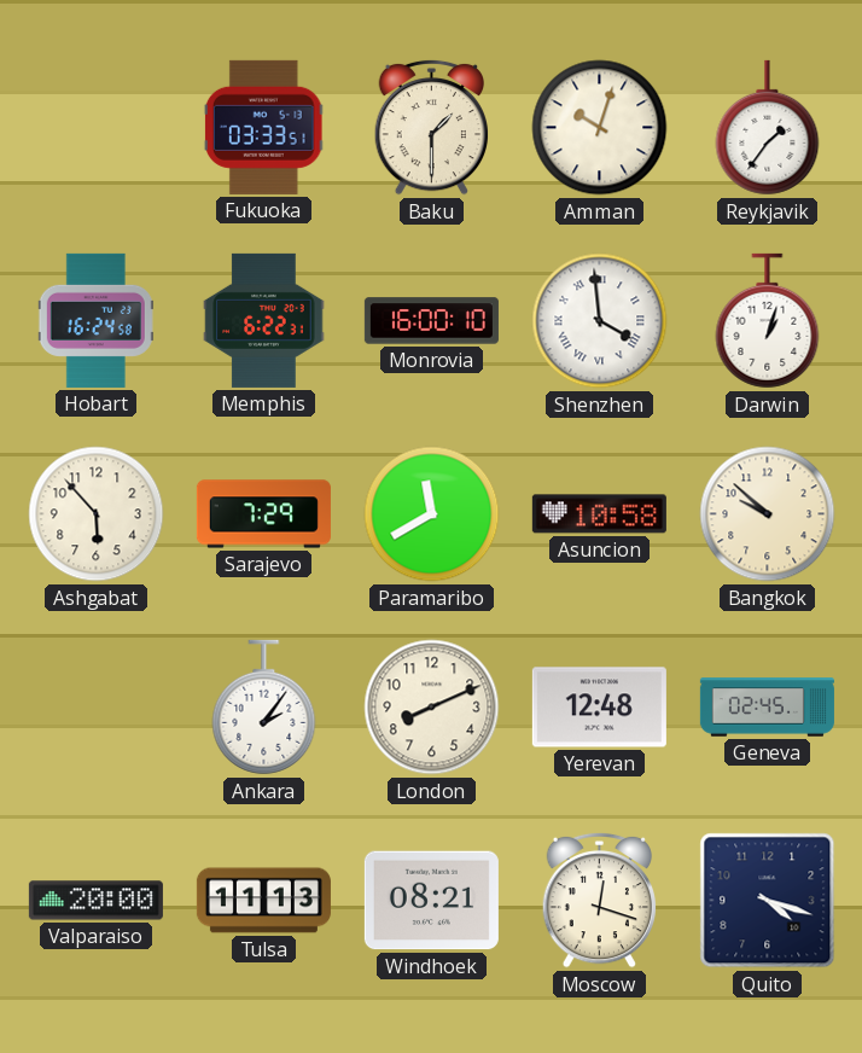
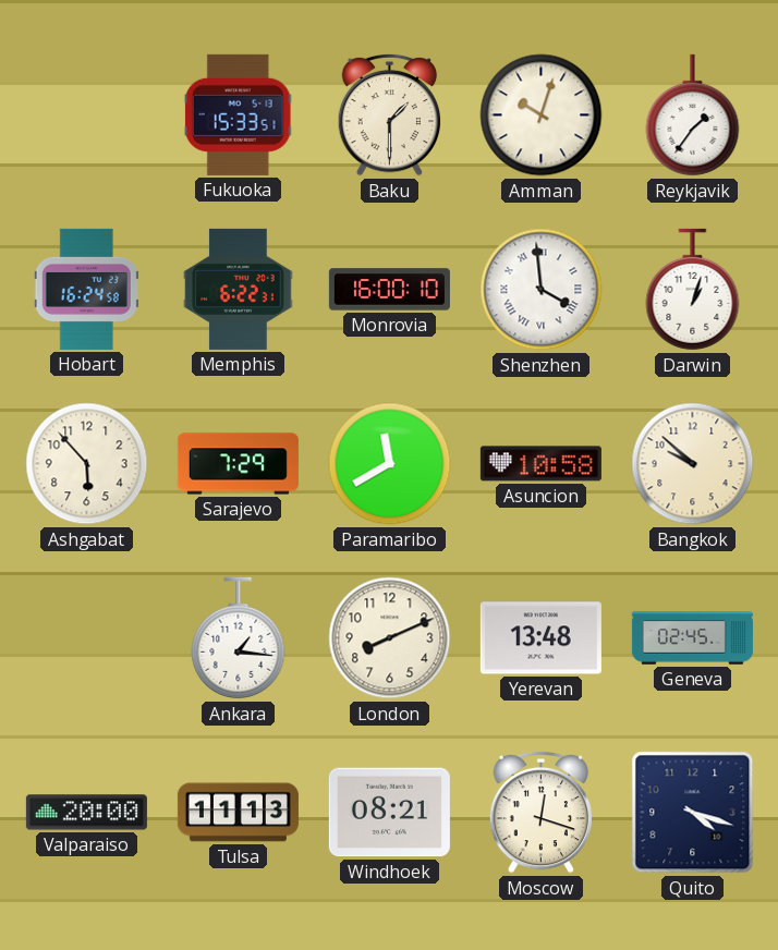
Fukuoka: 03:33 -> 15:33
Ankara: 2:06 -> 1:16
Yerevan: 12:48 -> 13:48
